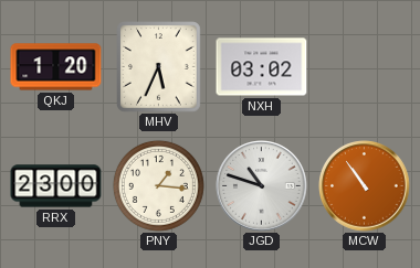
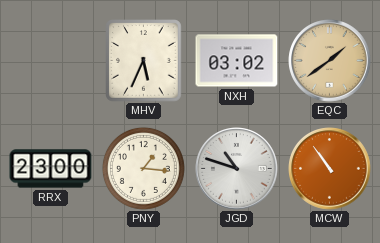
QKJ: 1:20 -> none
EQC: none -> 1:39
